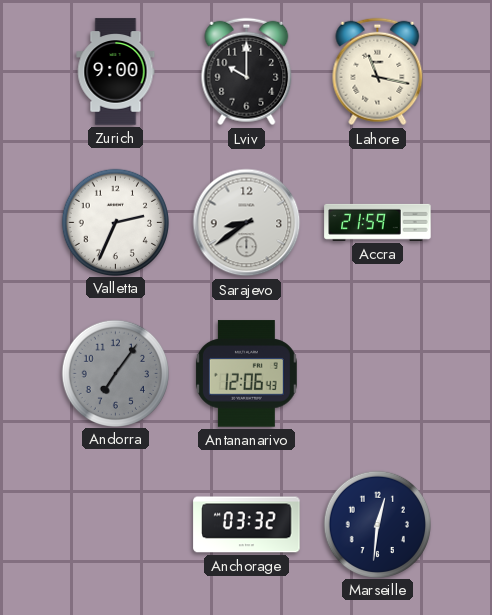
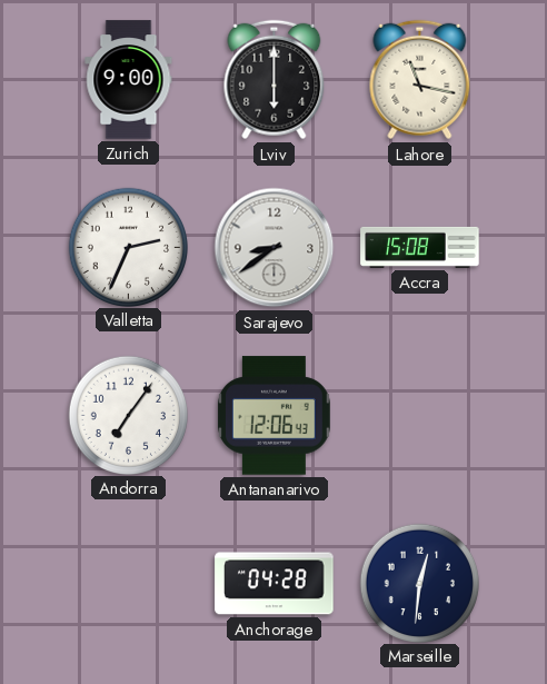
Lviv: 10:00 -> 6:00
Accra: 21:59 -> 15:08
Andorra dial: grey -> white
Anchorage: 03:32 -> 04:28
